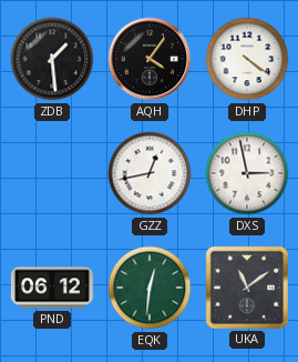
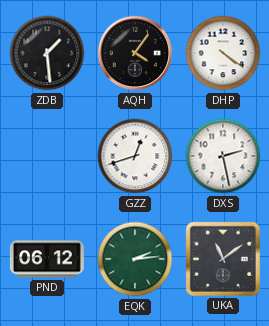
GZZ: 12:43 -> 12:42
DXS: 2:58 -> 2:28
EQK: 12:31 -> 2:14
